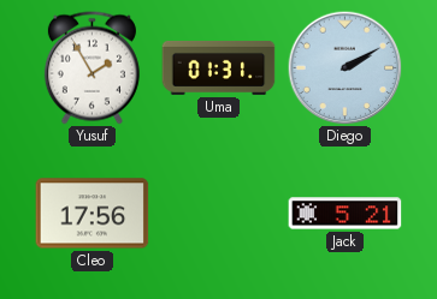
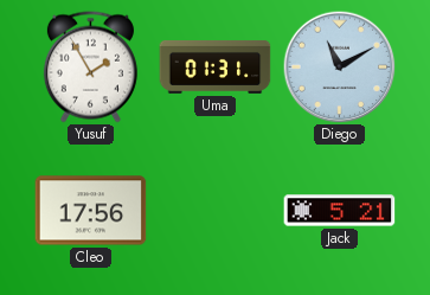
Diego: 2:10 -> 11:10
